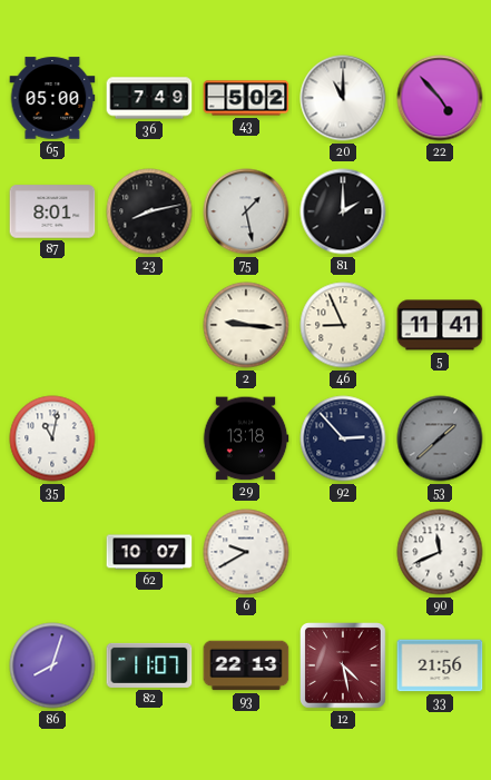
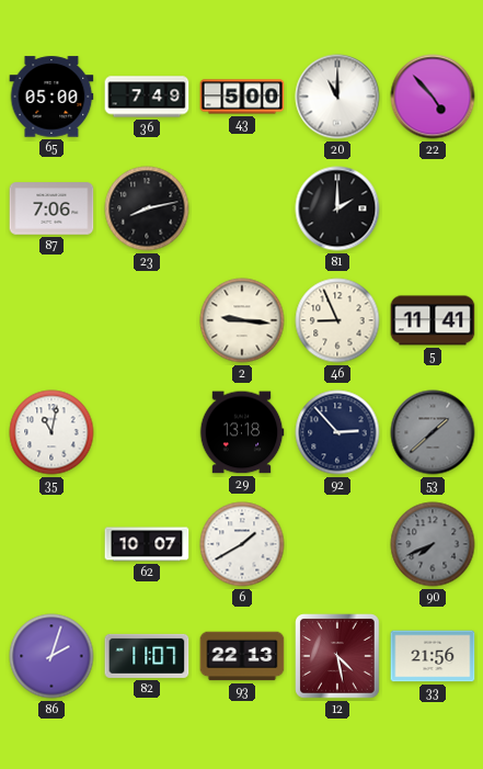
43: 5:02 -> 5:00
87: 8:01 -> 7:06
75: 1:28 -> none
6: 9:40 -> 1:40
90: 11:41 -> 7:41
90 dial: white -> grey
86: 8:03 -> 2:03
